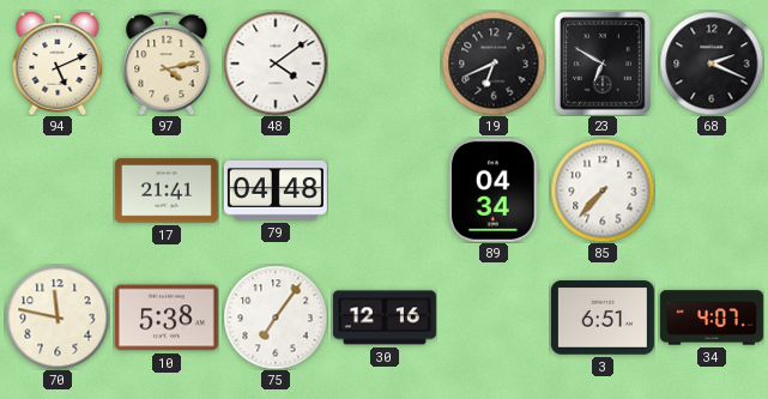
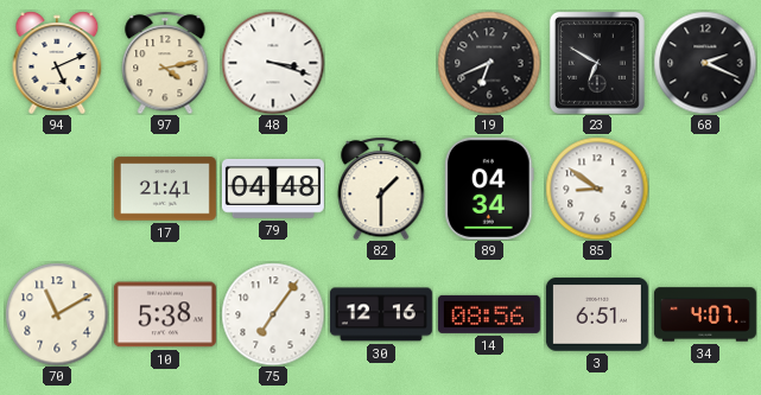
48: 4:09 -> 3:18
82: none -> 1:30
85: 7:37 -> 8:51
70: 11:47 -> 11:10
14: none -> 08:56
